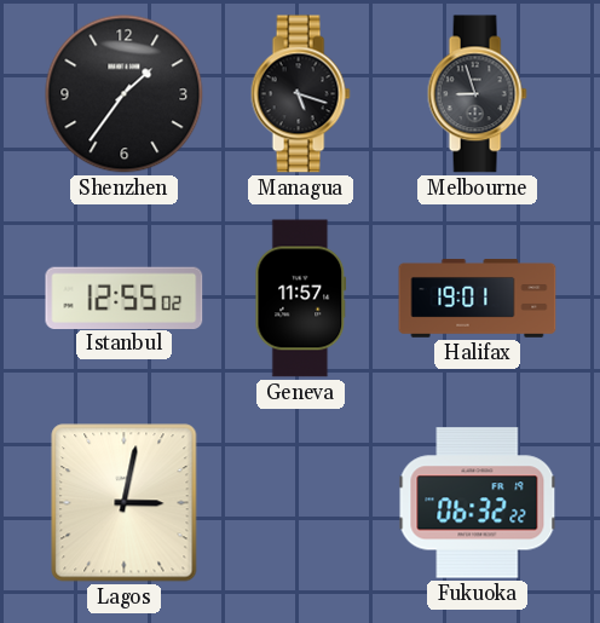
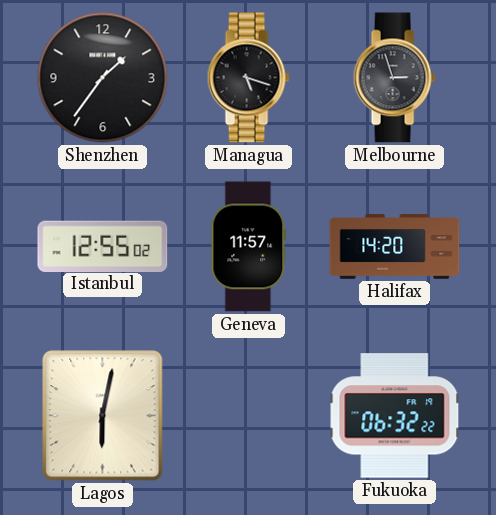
Melbourne: 8:57 -> 2:57
Halifax: 19:01 -> 14:20
Lagos: 3:02 -> 6:02
